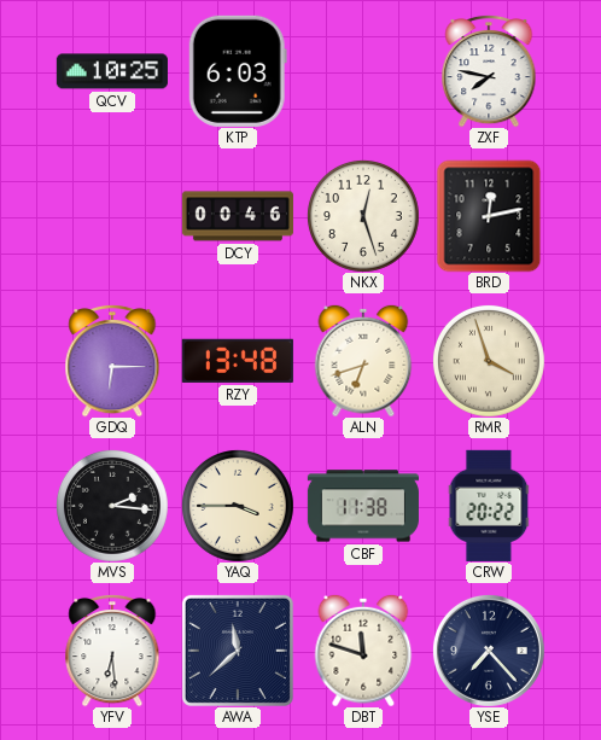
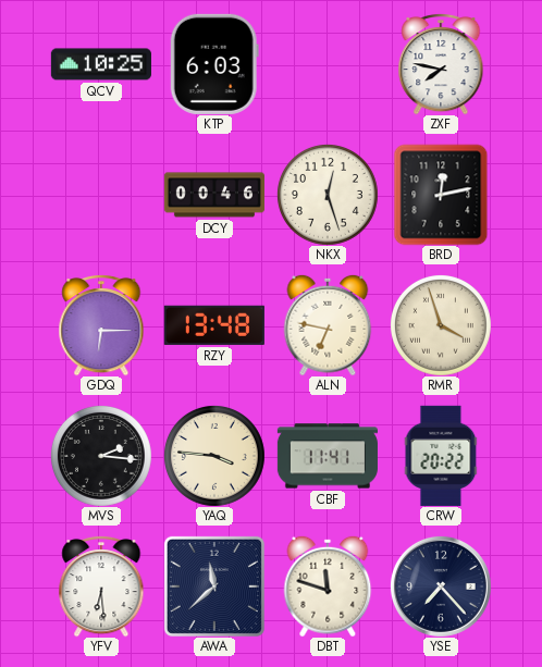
ALN: 6:42 -> 6:47
YAQ: 3:45 -> 3:46
CBF: 11:38 -> 11:41
